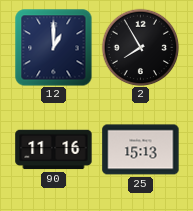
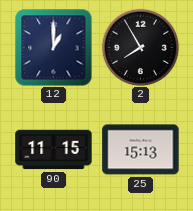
90: 11:16 -> 11:15
